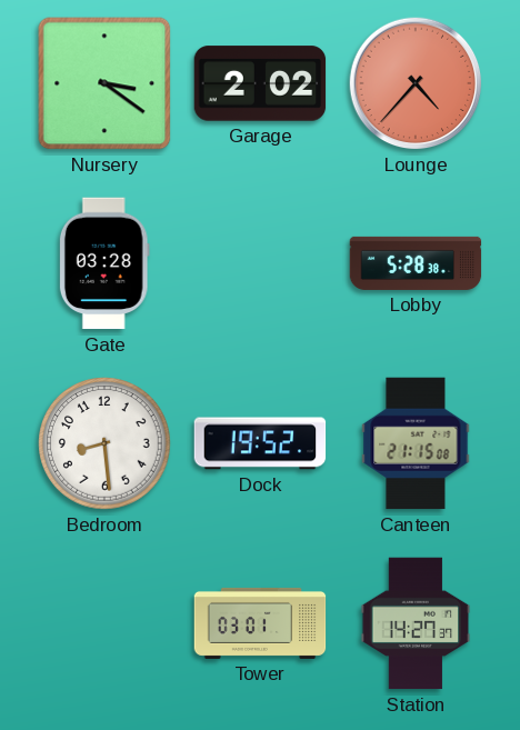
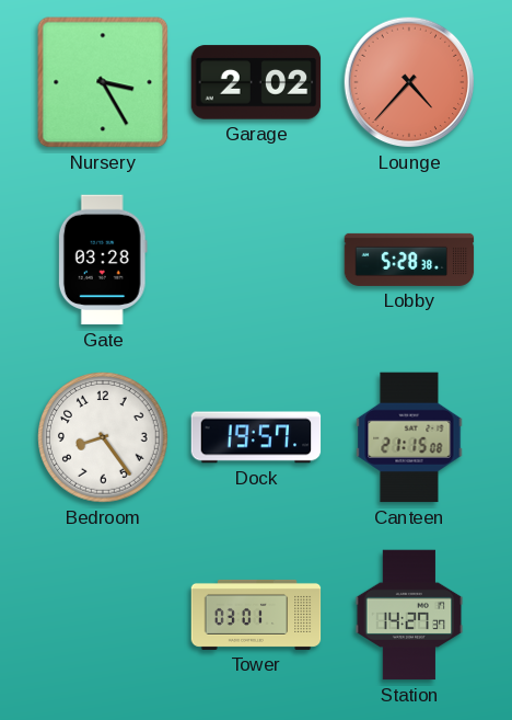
Nursery: 3:21 -> 3:25
Bedroom: 8:29 -> 8:24
Dock: 19:52 -> 19:57
